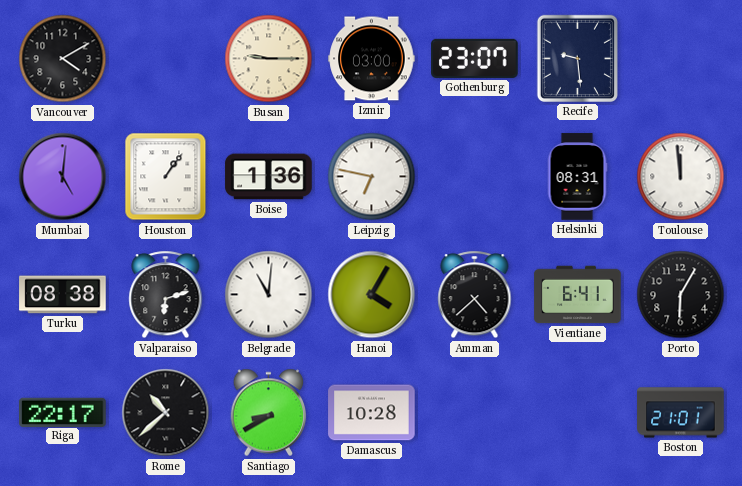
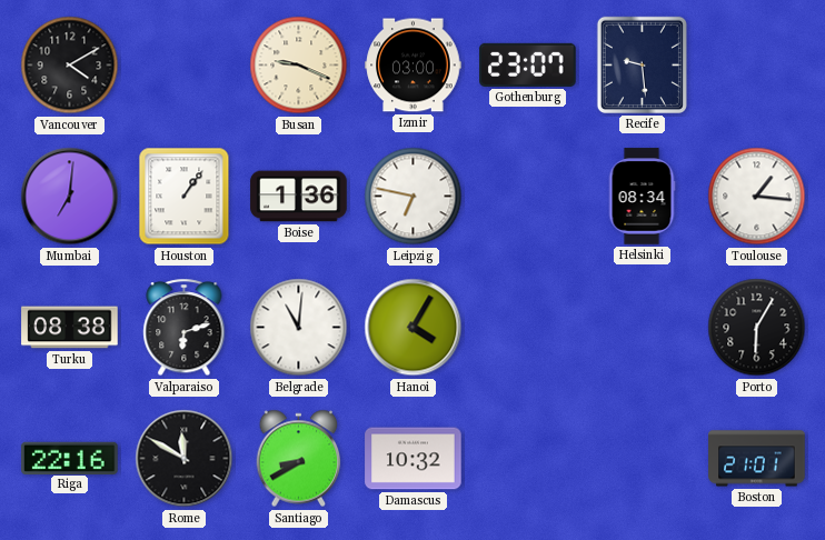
Busan: 9:15 -> 9:19
Mumbai: 5:01 -> 7:01
Helsinki: 08:31 -> 08:34
Toulouse: 11:59 -> 1:16
Amman: 4:38 -> none
Vientiane: 6:41 -> none
Riga: 22:17 -> 22:16
Rome: 10:38 -> 11:50
Damascus: 10:28 -> 10:32
